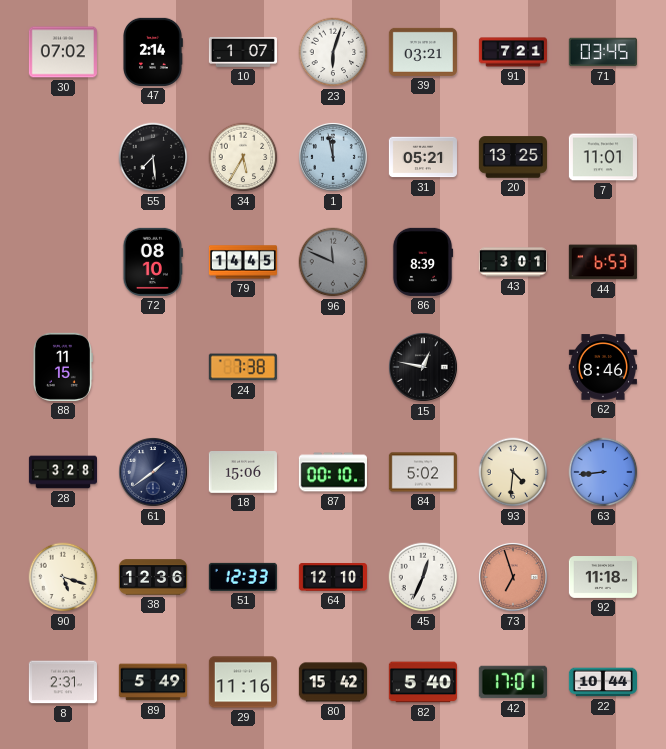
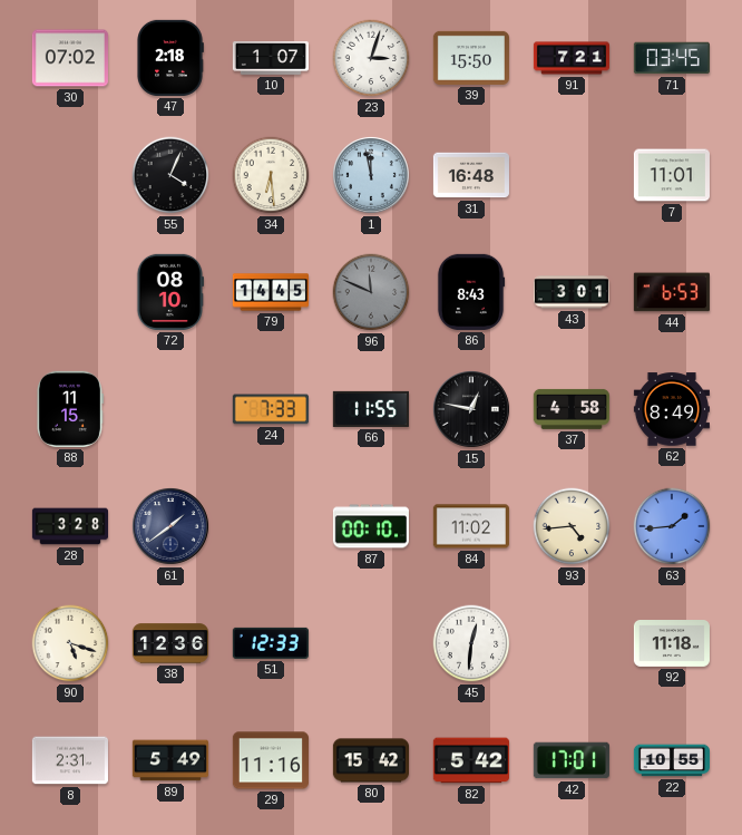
47: 2:14 -> 2:18
23: 6:03 -> 3:03
39: 03:21 -> 15:50
55: 7:29 -> 4:04
34: 5:35 -> 6:29
31: 05:21 -> 16:48
20: 13:25 -> none
86: 8:39 -> 8:43
24: 7:38 -> 7:33
66: none -> 11:55
37: none -> 4:58
62: 8:46 -> 8:49
18: 15:06 -> none
84: 5:02 -> 11:02
93: 4:31 -> 4:44
63: 8:44 -> 1:44
64: 12:10 -> none
45: 12:34 -> 12:31
73: 6:57 -> none
82: 5:40 -> 5:42
22: 10:44 -> 10:55
